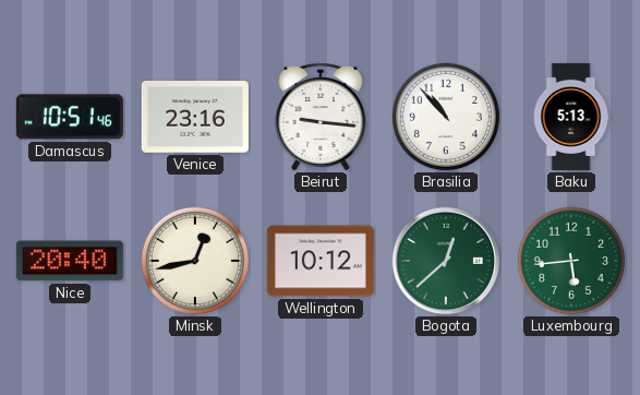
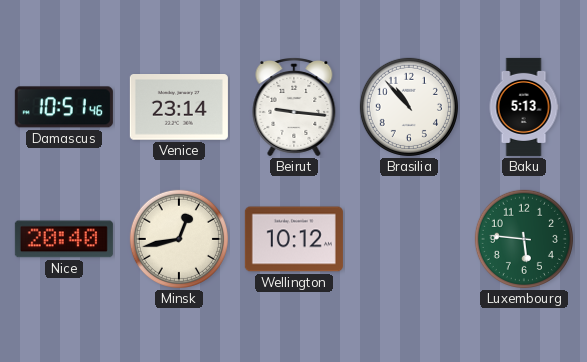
Venice: 23:16 -> 23:14
Bogota: 12:38 -> none
Luxembourg: 5:44 -> 5:46
